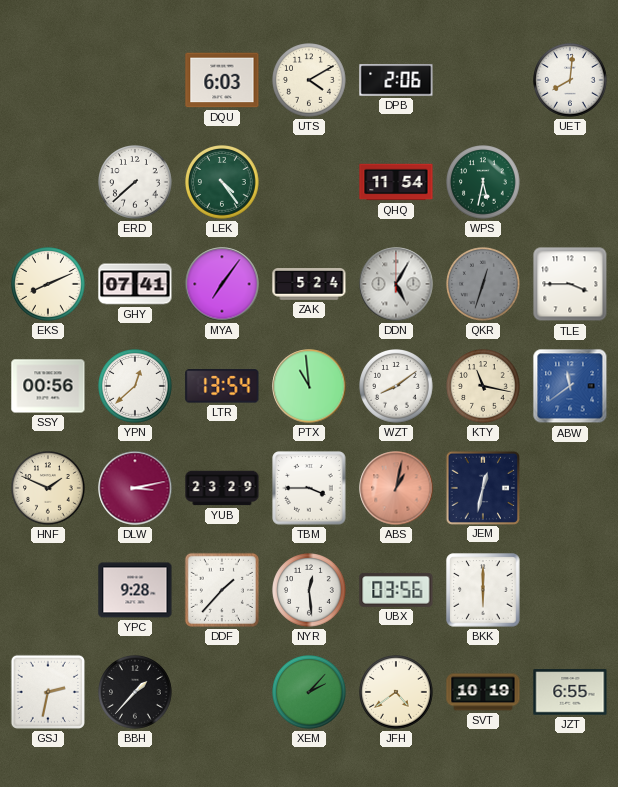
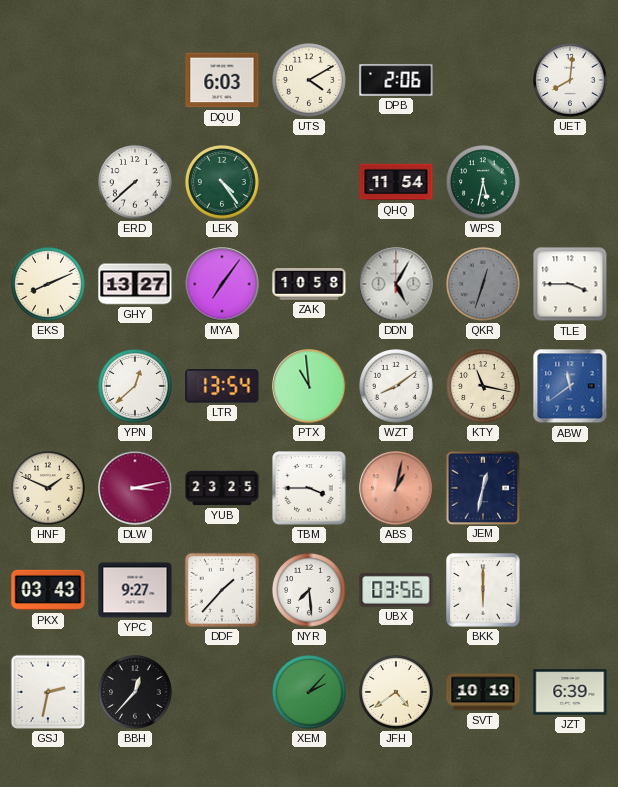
GHY: 07:41 -> 13:27
ZAK: 5:24 -> 10:58
SSY: 00:56 -> none
YUB: 23:29 -> 23:25
PKX: none -> 03:43
YPC: 9:28 -> 9:27
NYR: 12:29 -> 7:29
BBH: 1:37 -> 12:37
JZT: 6:55 -> 6:39
